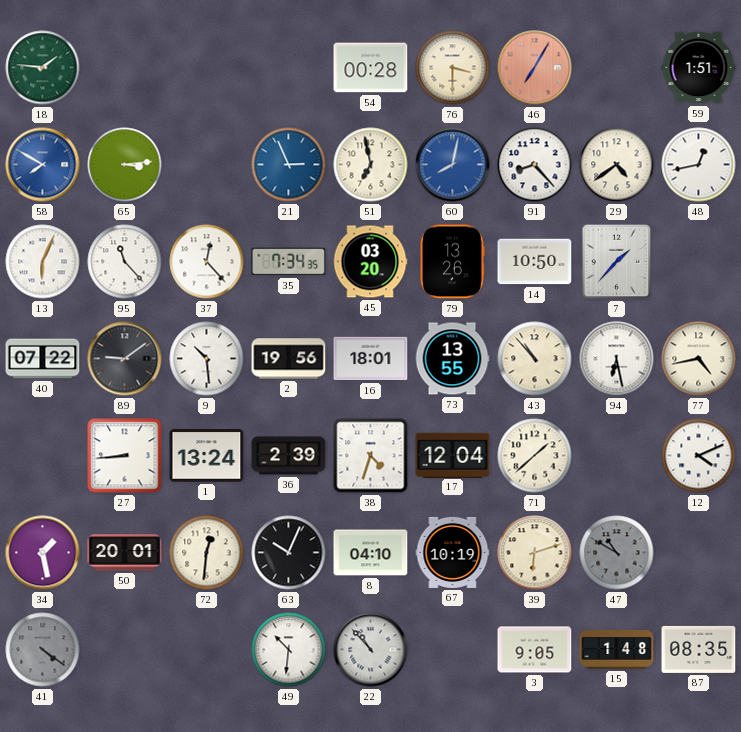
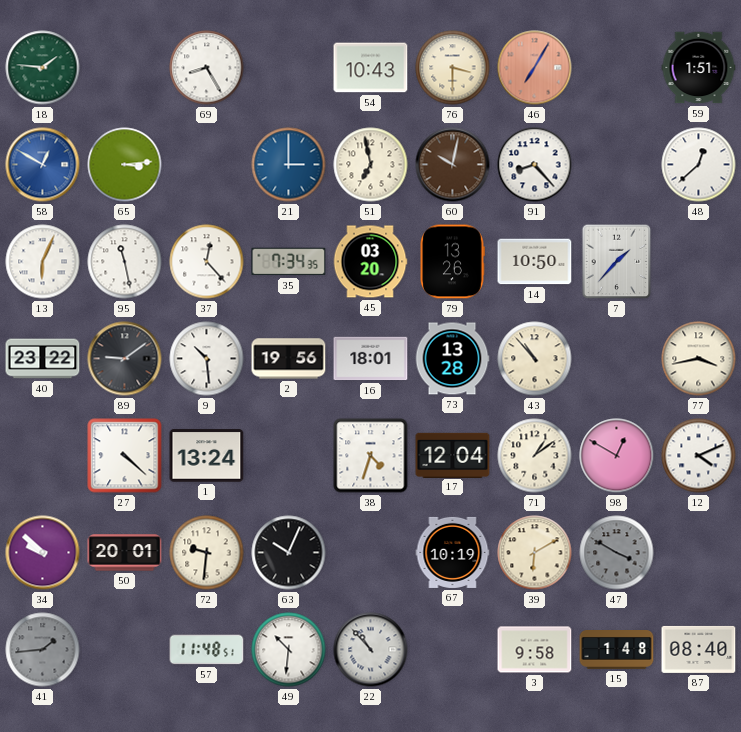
69: none -> 8:25
54: 00:28 -> 10:43
58: 7:50 -> 12:50
21: 2:56 -> 3:00
60: 8:02 -> 10:02
60 dial: blue -> brown
29: 4:39 -> none
48: 12:43 -> 12:38
95: 11:23 -> 11:28
40: 07:22 -> 23:22
73: 13:55 -> 13:28
94: 6:28 -> none
77: 4:43 -> 3:43
27: 8:44 -> 4:22
36: 2:39 -> none
71: 1:38 -> 1:09
98: none -> 12:50
34: 1:28 -> 9:52
72: 12:31 -> 9:31
8: 04:10 -> none
39: 6:12 -> 6:10
47: 10:50 -> 3:50
41: 4:21 -> 1:44
57: none -> 11:48
3: 9:05 -> 9:58
87: 08:35 -> 08:40
